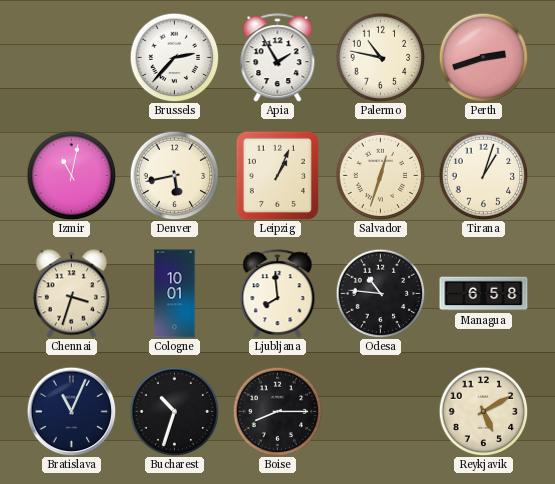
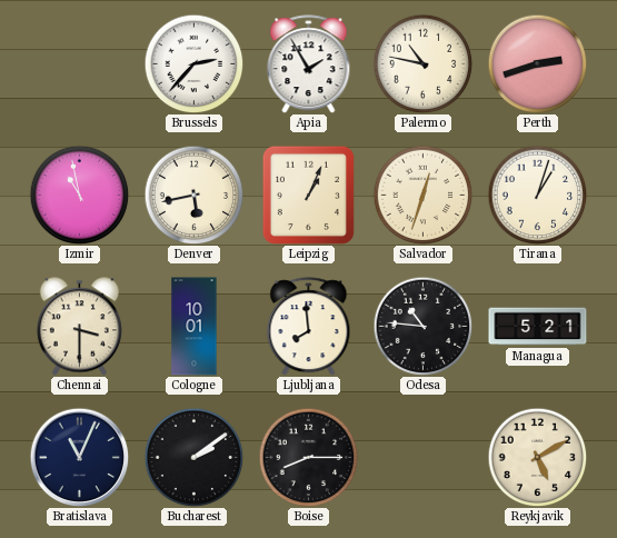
Izmir: 11:02 -> 10:58
Chennai: 3:33 -> 3:30
Managua: 6:58 -> 5:21
Bucharest: 10:33 -> 2:09
